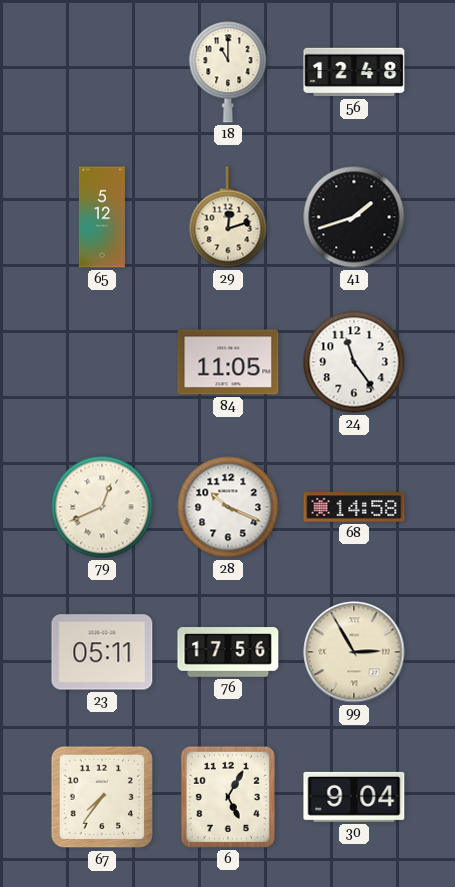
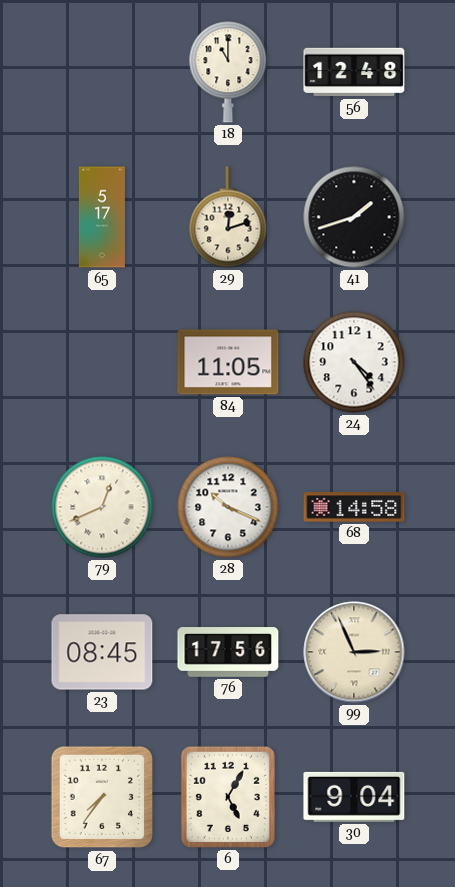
65: 5:12 -> 5:17
24: 11:24 -> 4:24
23: 05:11 -> 08:45
99: 2:55 -> 2:56
